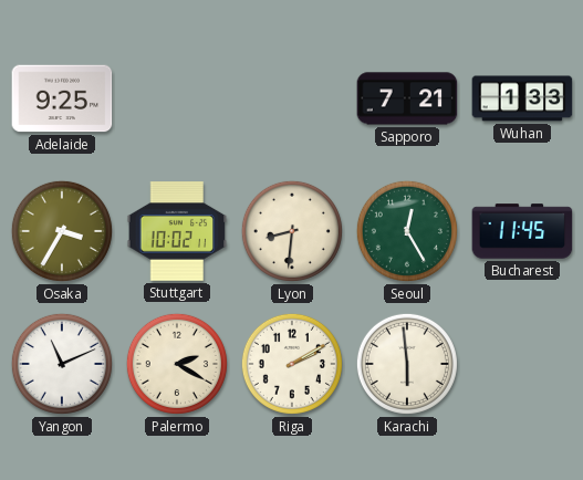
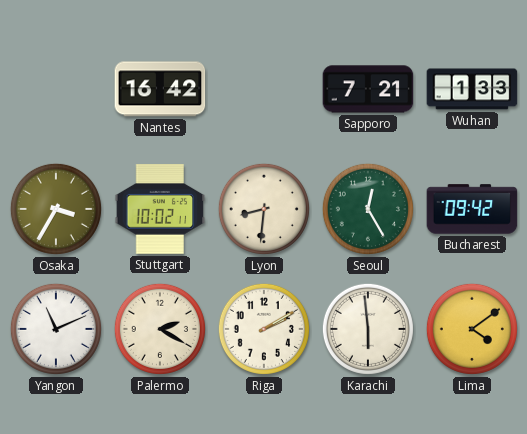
Adelaide: 9:25 -> none
Nantes: none -> 16:42
Bucharest: 11:45 -> 09:42
Lima: none -> 4:09
